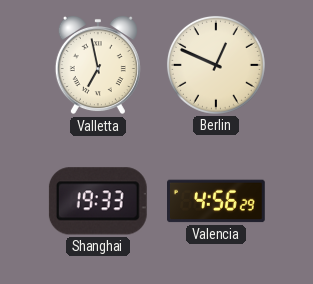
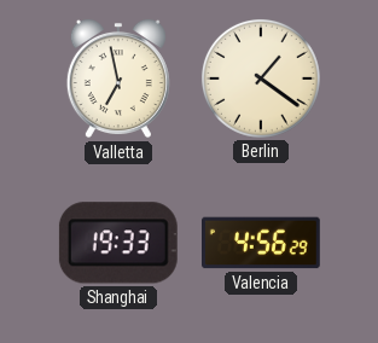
Berlin: 12:49 -> 1:21
